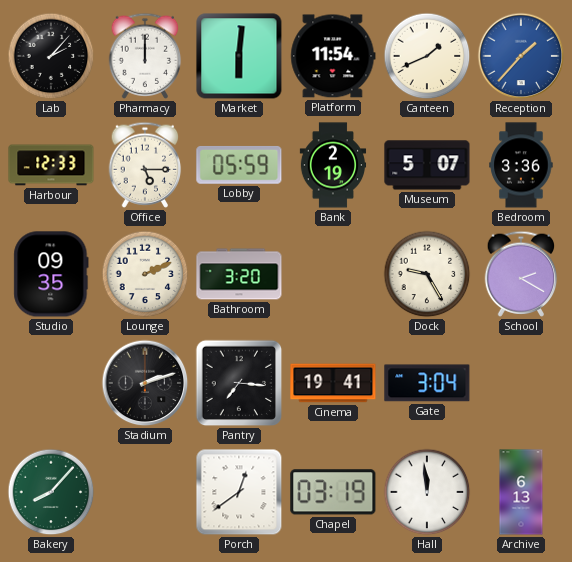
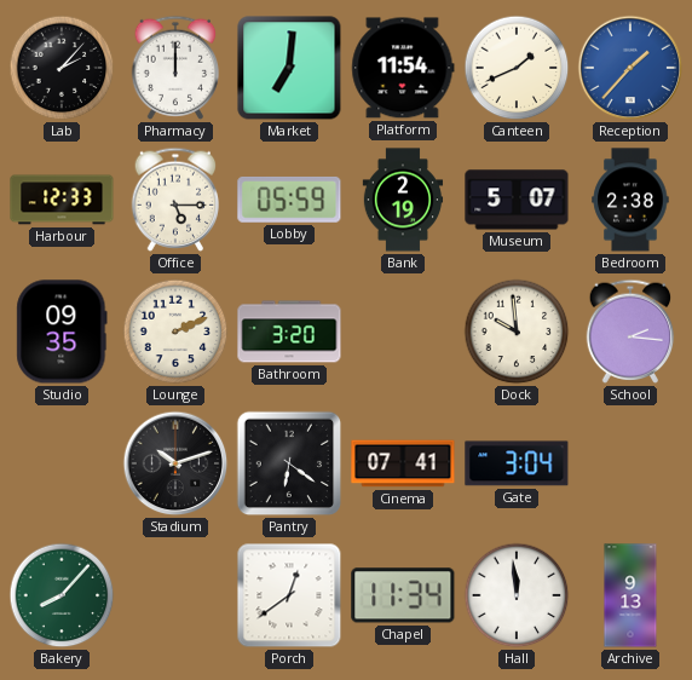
Market: 6:01 -> 7:01
Bedroom: 3:36 -> 2:38
Dock: 9:25 -> 9:59
School: 2:20 -> 2:16
Stadium: 2:12 -> 10:12
Pantry: 7:16 -> 6:21
Cinema: 19:41 -> 07:41
Chapel: 03:19 -> 11:34
Archive: 6:13 -> 9:13
